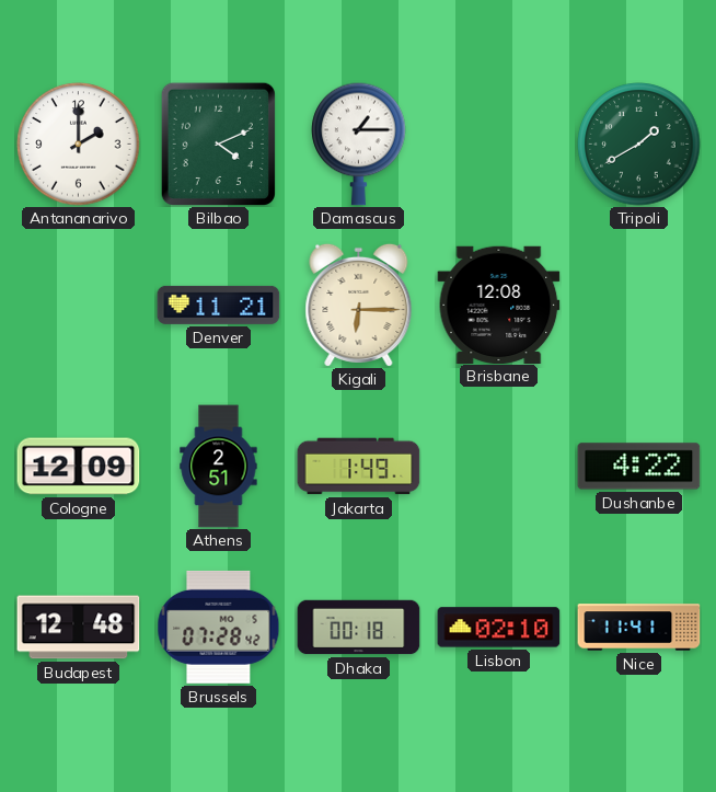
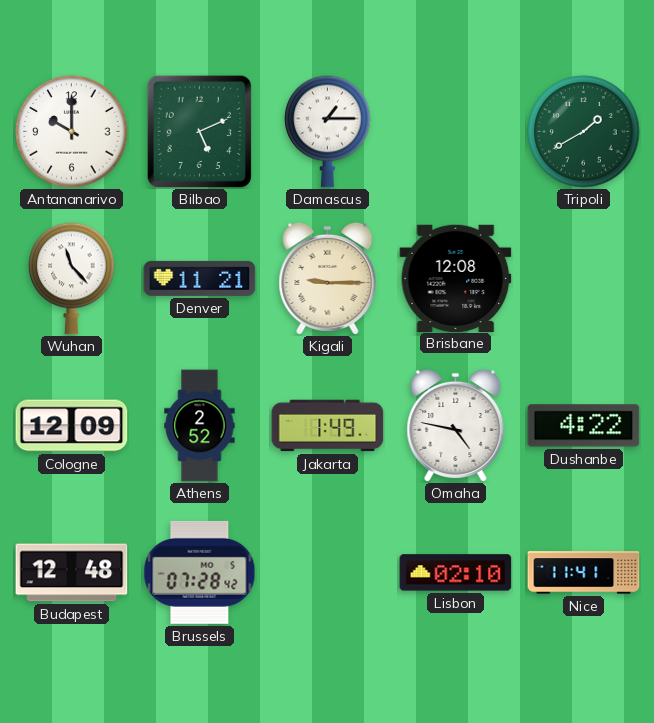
Antananarivo: 2:00 -> 10:00
Bilbao: 4:11 -> 5:11
Wuhan: none -> 11:23
Kigali: 6:15 -> 9:15
Athens: 2:51 -> 2:52
Omaha: none -> 4:47
Dhaka: 00:18 -> none
